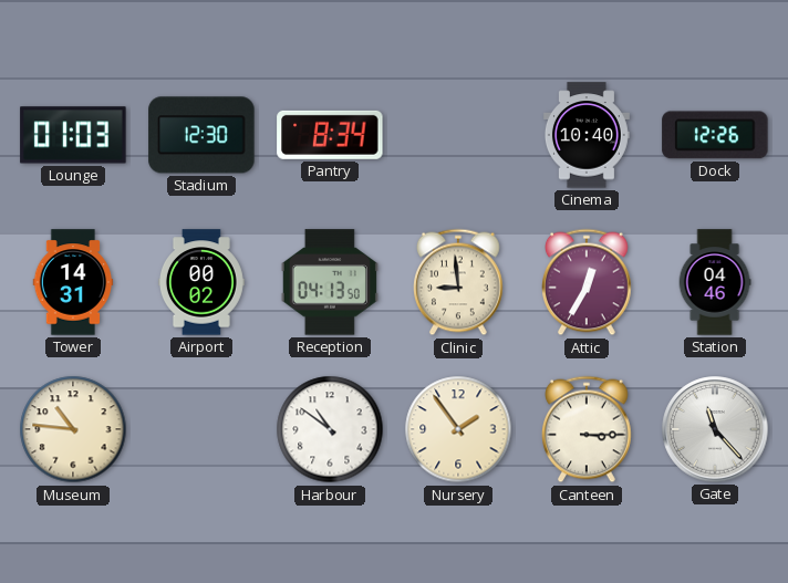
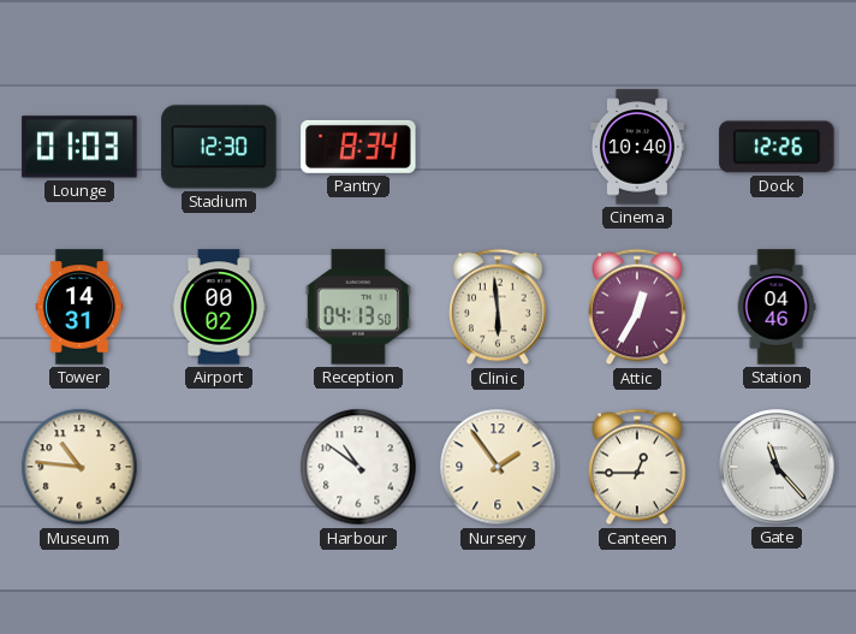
Clinic: 8:59 -> 5:59
Canteen: 3:15 -> 12:45
